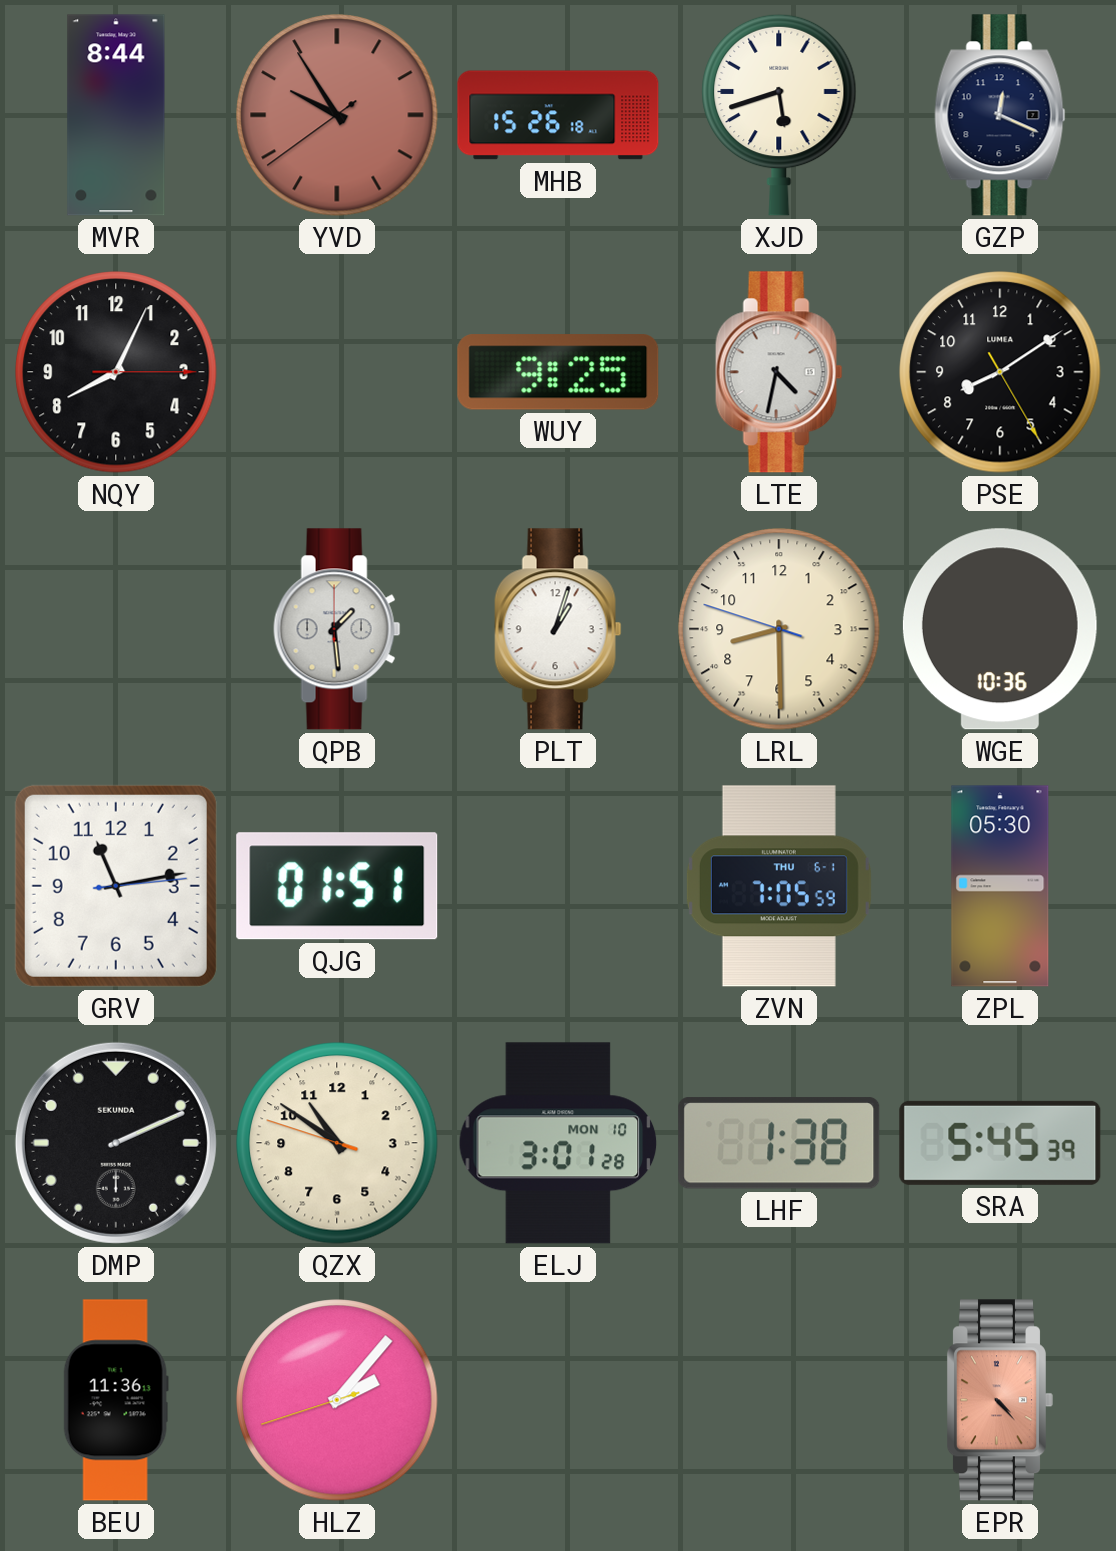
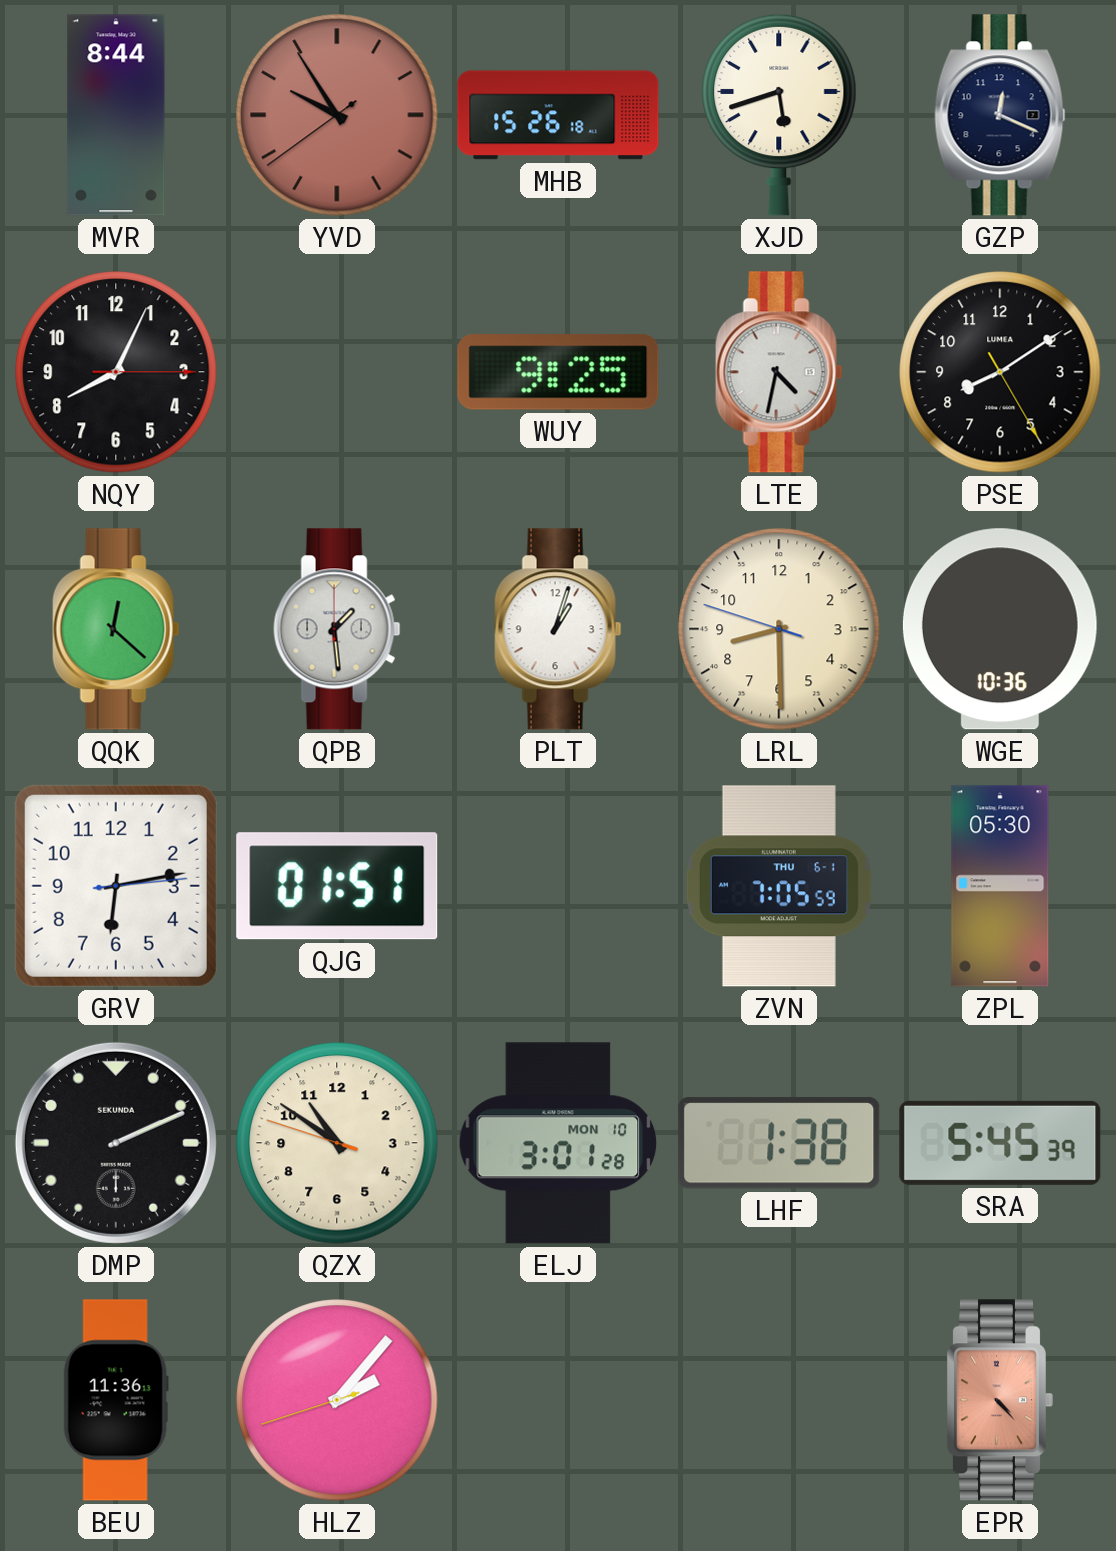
QQK: none -> 12:22
GRV: 11:13 -> 6:13
